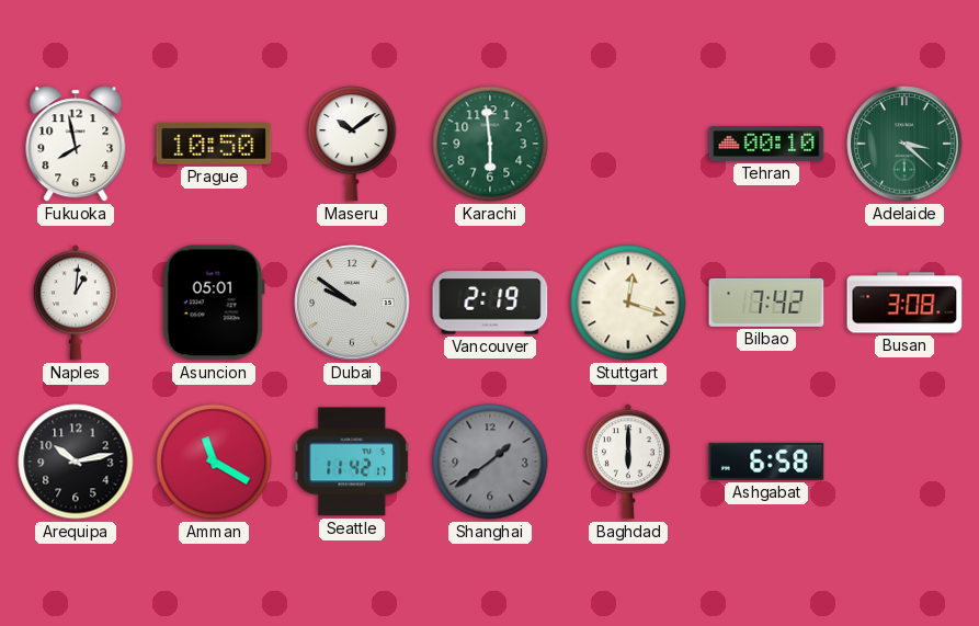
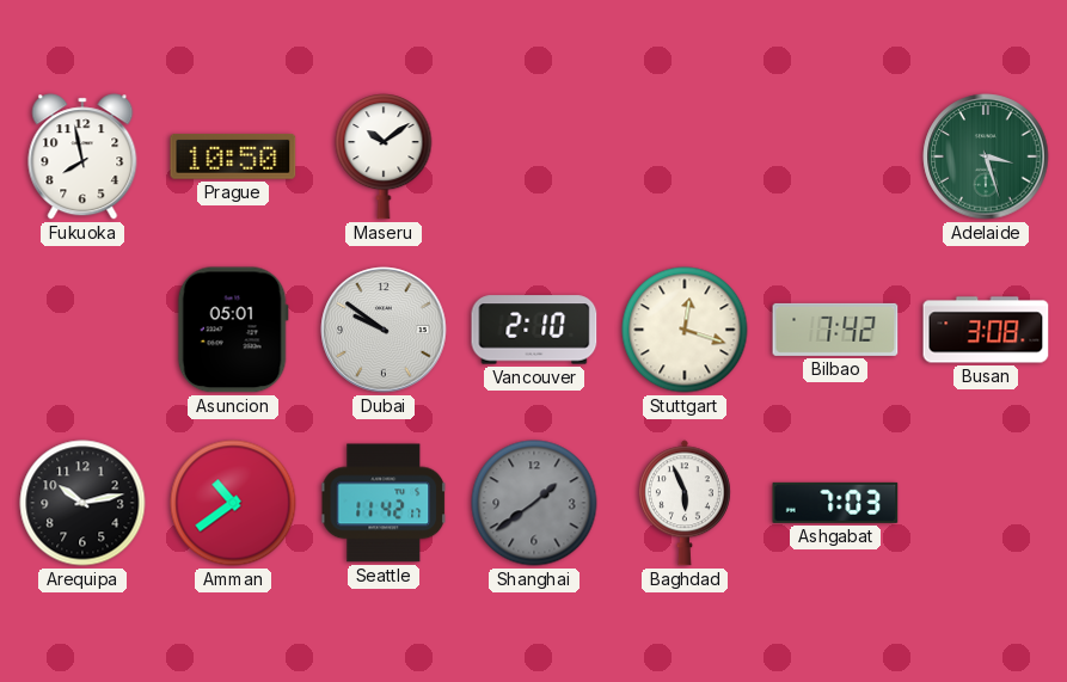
Karachi: 5:59 -> none
Tehran: 00:10 -> none
Adelaide: 3:22 -> 3:27
Naples: 1:01 -> none
Vancouver: 2:19 -> 2:10
Amman: 11:20 -> 10:39
Baghdad: 6:00 -> 5:56
Ashgabat: 6:58 -> 7:03
